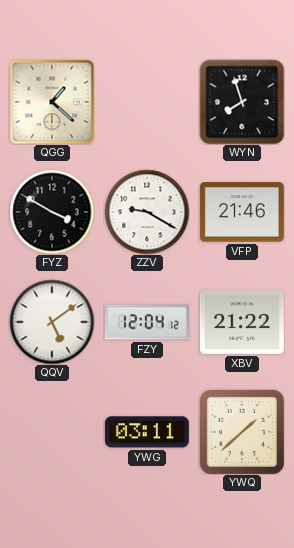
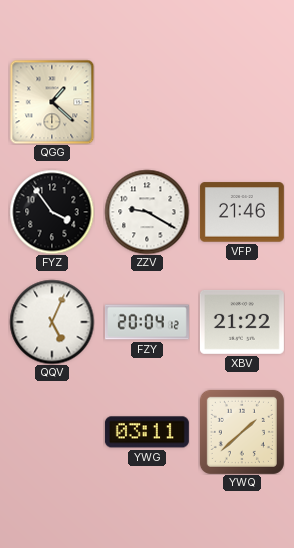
WYN: 7:57 -> none
FYZ: 3:50 -> 3:54
QQV: 5:09 -> 5:04
FZY: 12:04 -> 20:04
